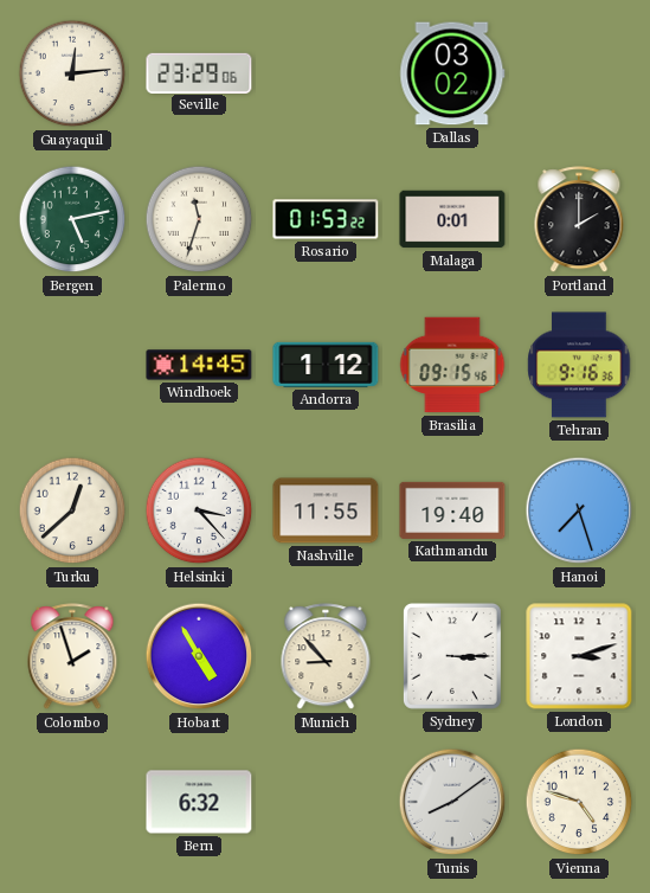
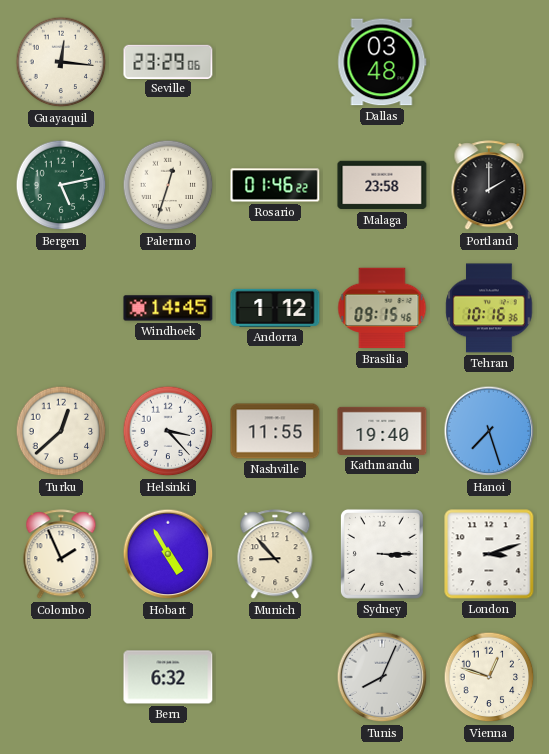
Guayaquil: 12:14 -> 12:16
Dallas: 03:02 -> 03:48
Palermo: 11:33 -> 12:33
Rosario: 01:53 -> 01:46
Malaga: 0:01 -> 23:58
Tehran: 9:16 -> 10:16
Colombo: 1:57 -> 1:56
Tunis: 8:09 -> 8:04
Vienna: 4:48 -> 12:48
